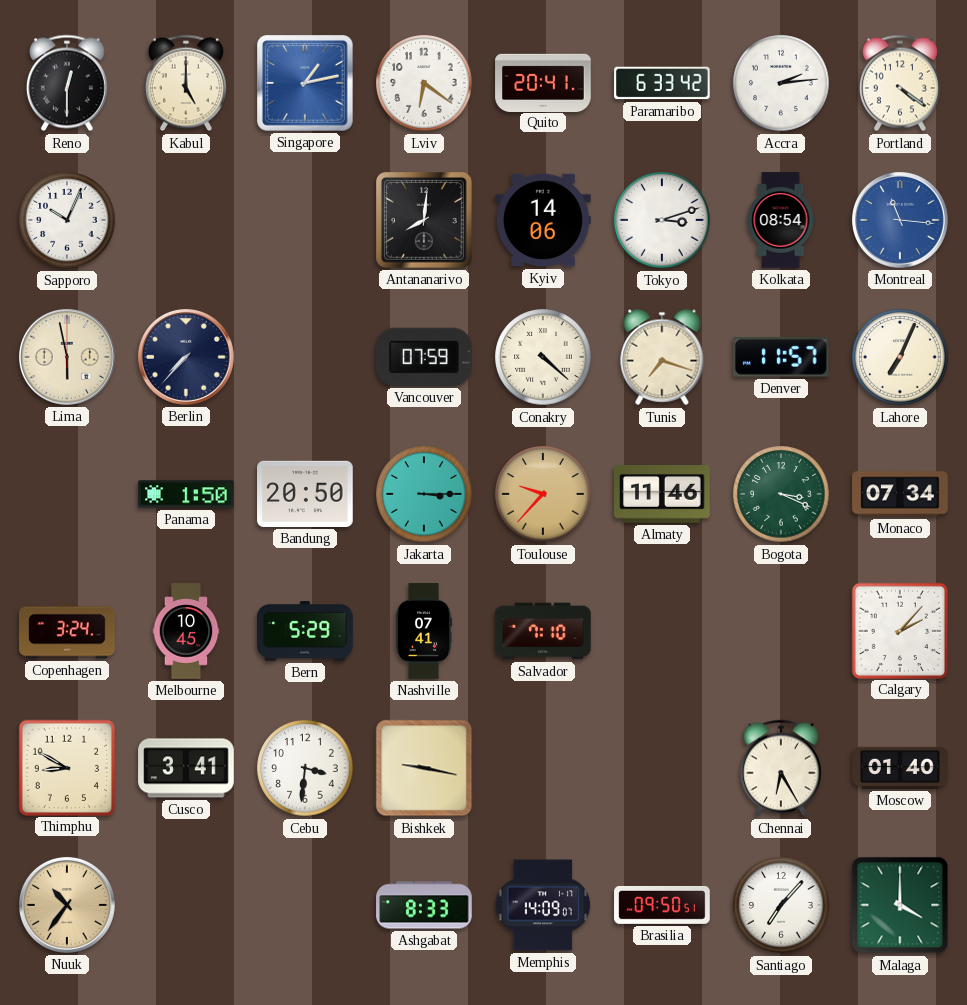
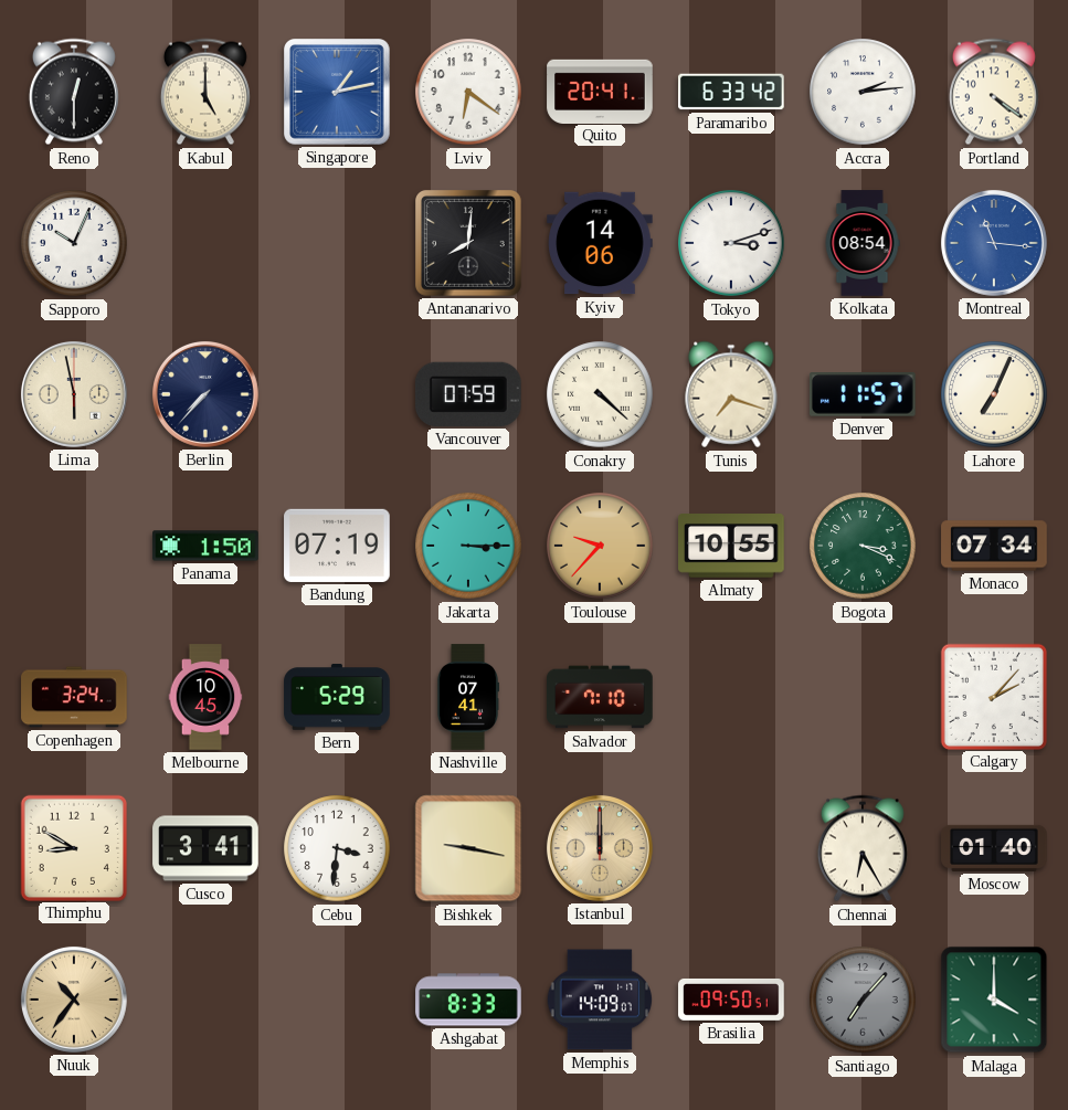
Bandung: 20:50 -> 07:19
Almaty: 11:46 -> 10:55
Istanbul: none -> 12:00
Santiago dial: white -> grey
